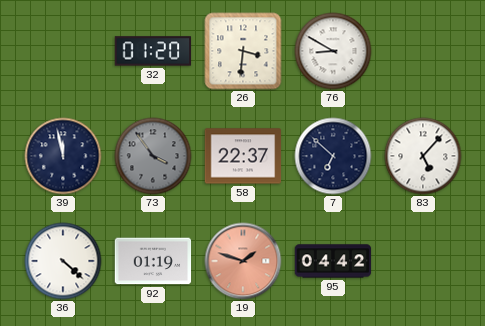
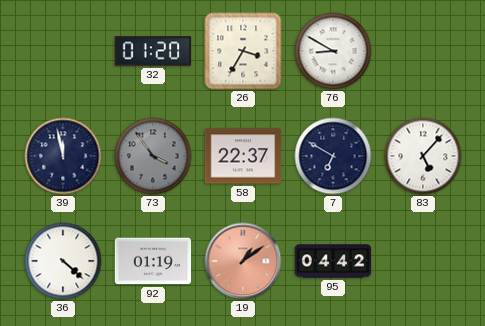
26: 3:31 -> 3:35
7: 6:52 -> 6:50
19: 1:48 -> 1:09
